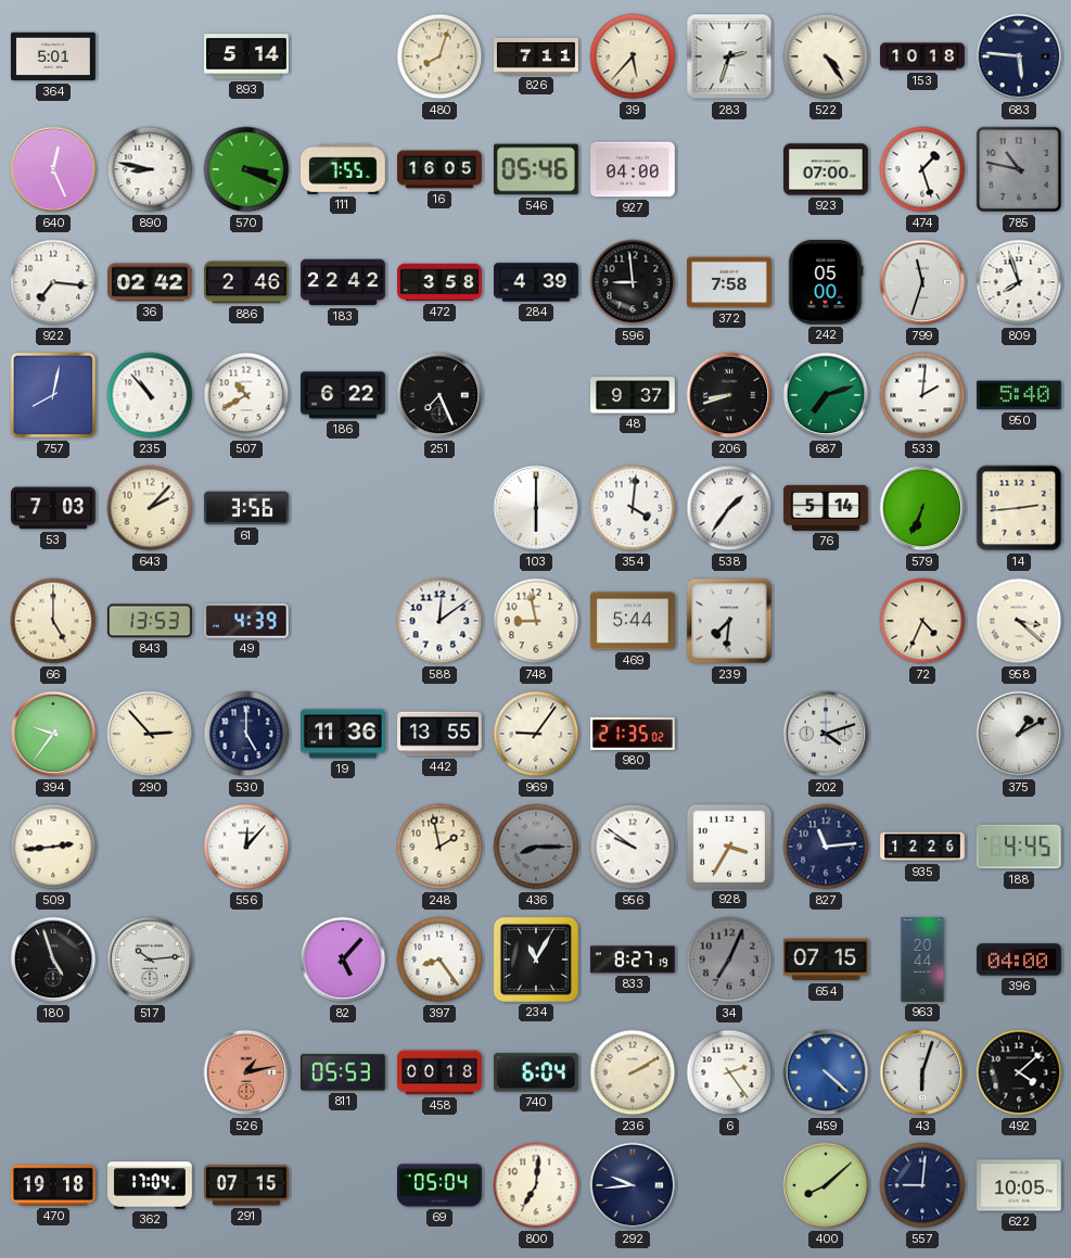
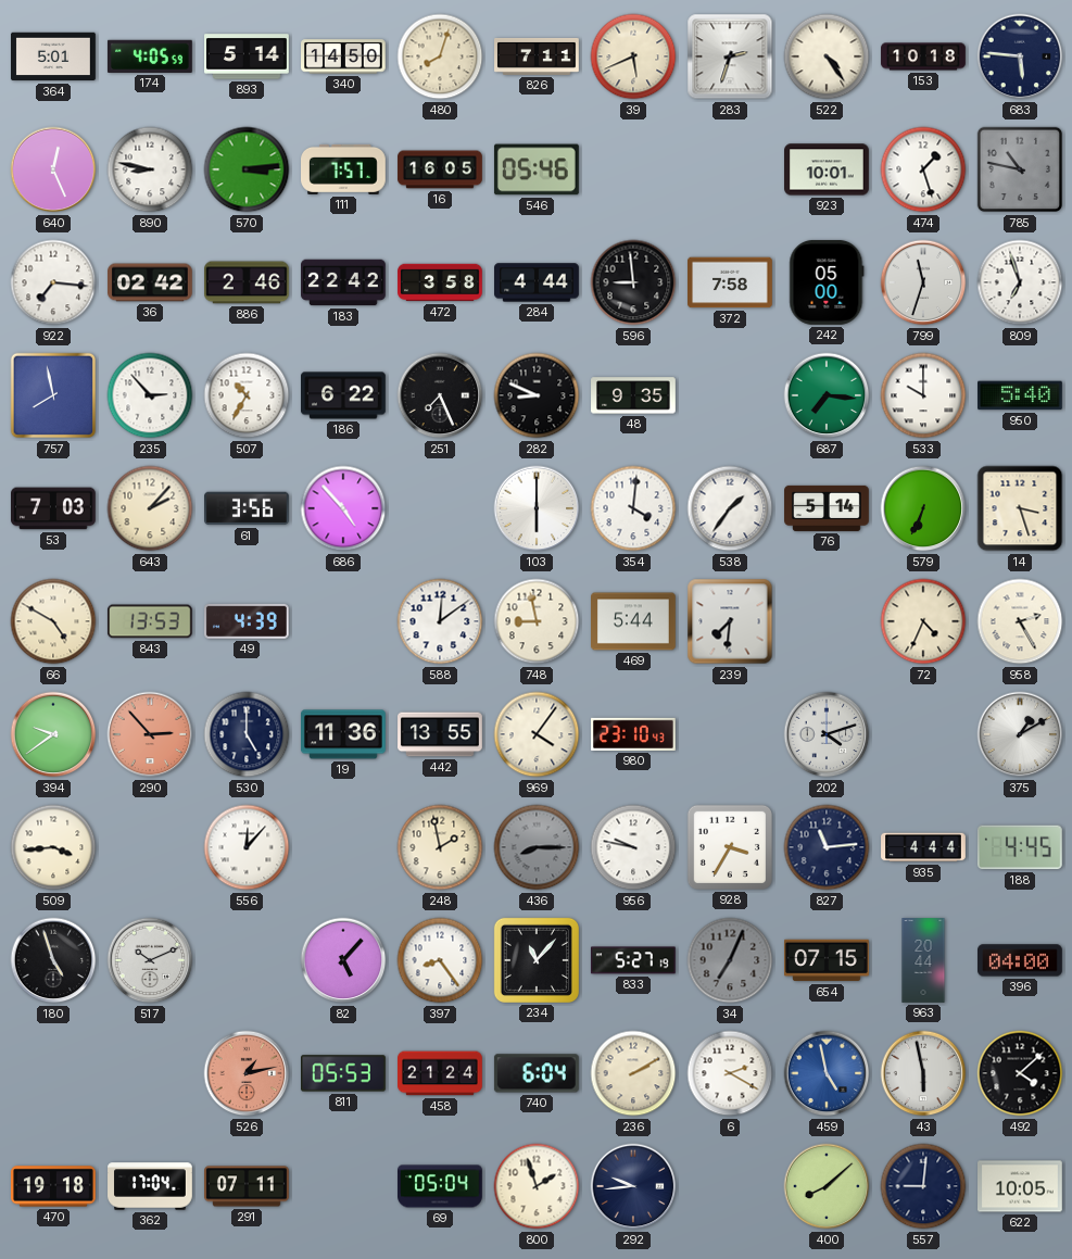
174: none -> 4:05
340: none -> 14:50
39: 5:37 -> 5:41
570: 3:19 -> 3:14
111: 7:55 -> 7:57
927: 04:00 -> none
923: 07:00 -> 10:01
284: 4:39 -> 4:44
809: 7:57 -> 6:57
757: 8:02 -> 7:58
235: 10:53 -> 2:53
507: 10:40 -> 10:35
282: none -> 8:49
48: 9:37 -> 9:35
206: 8:42 -> none
687: 7:12 -> 7:16
533: 2:01 -> 10:00
686: none -> 4:53
14: 2:44 -> 3:27
66: 5:00 -> 4:50
958: 3:22 -> 2:25
394: 9:36 -> 9:39
290 dial: cream -> salmon
969: 9:06 -> 4:06
980: 21:35 -> 23:10
509: 2:44 -> 3:44
956: 9:51 -> 9:47
935: 12:26 -> 4:44
517: 10:14 -> 10:11
234: 11:05 -> 11:07
833: 8:27 -> 5:27
458: 00:18 -> 21:24
6: 2:24 -> 2:20
459: 4:22 -> 4:58
43: 6:03 -> 5:58
291: 07:15 -> 07:11
800: 7:01 -> 1:57
